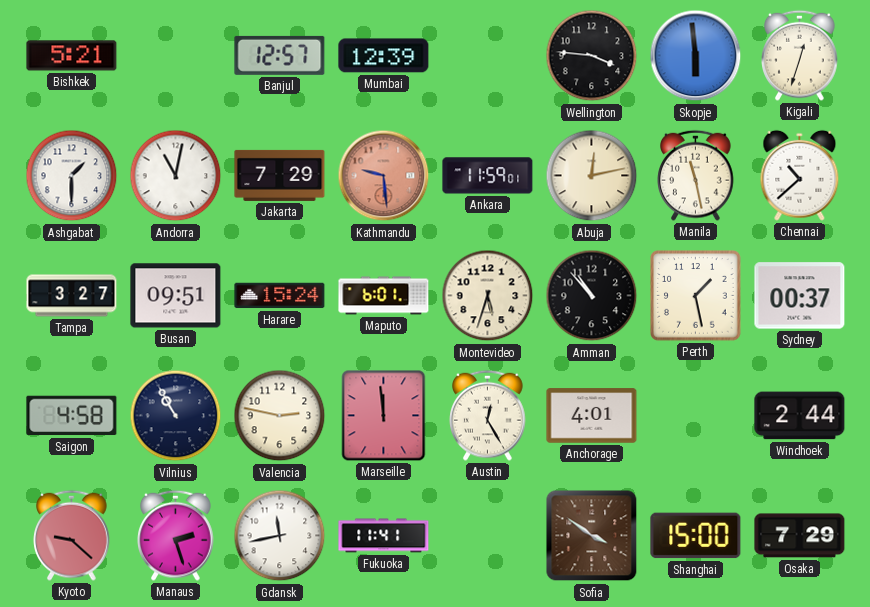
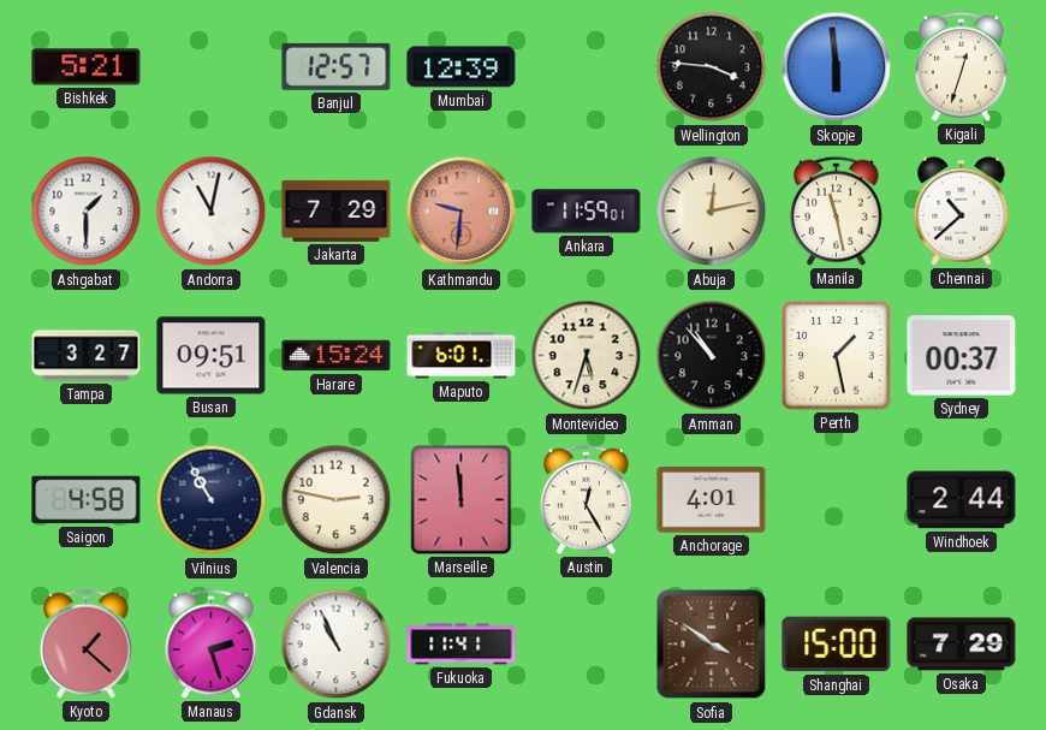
Kathmandu: 9:29 -> 9:31
Kyoto: 9:22 -> 1:22
Gdansk: 11:43 -> 10:56
